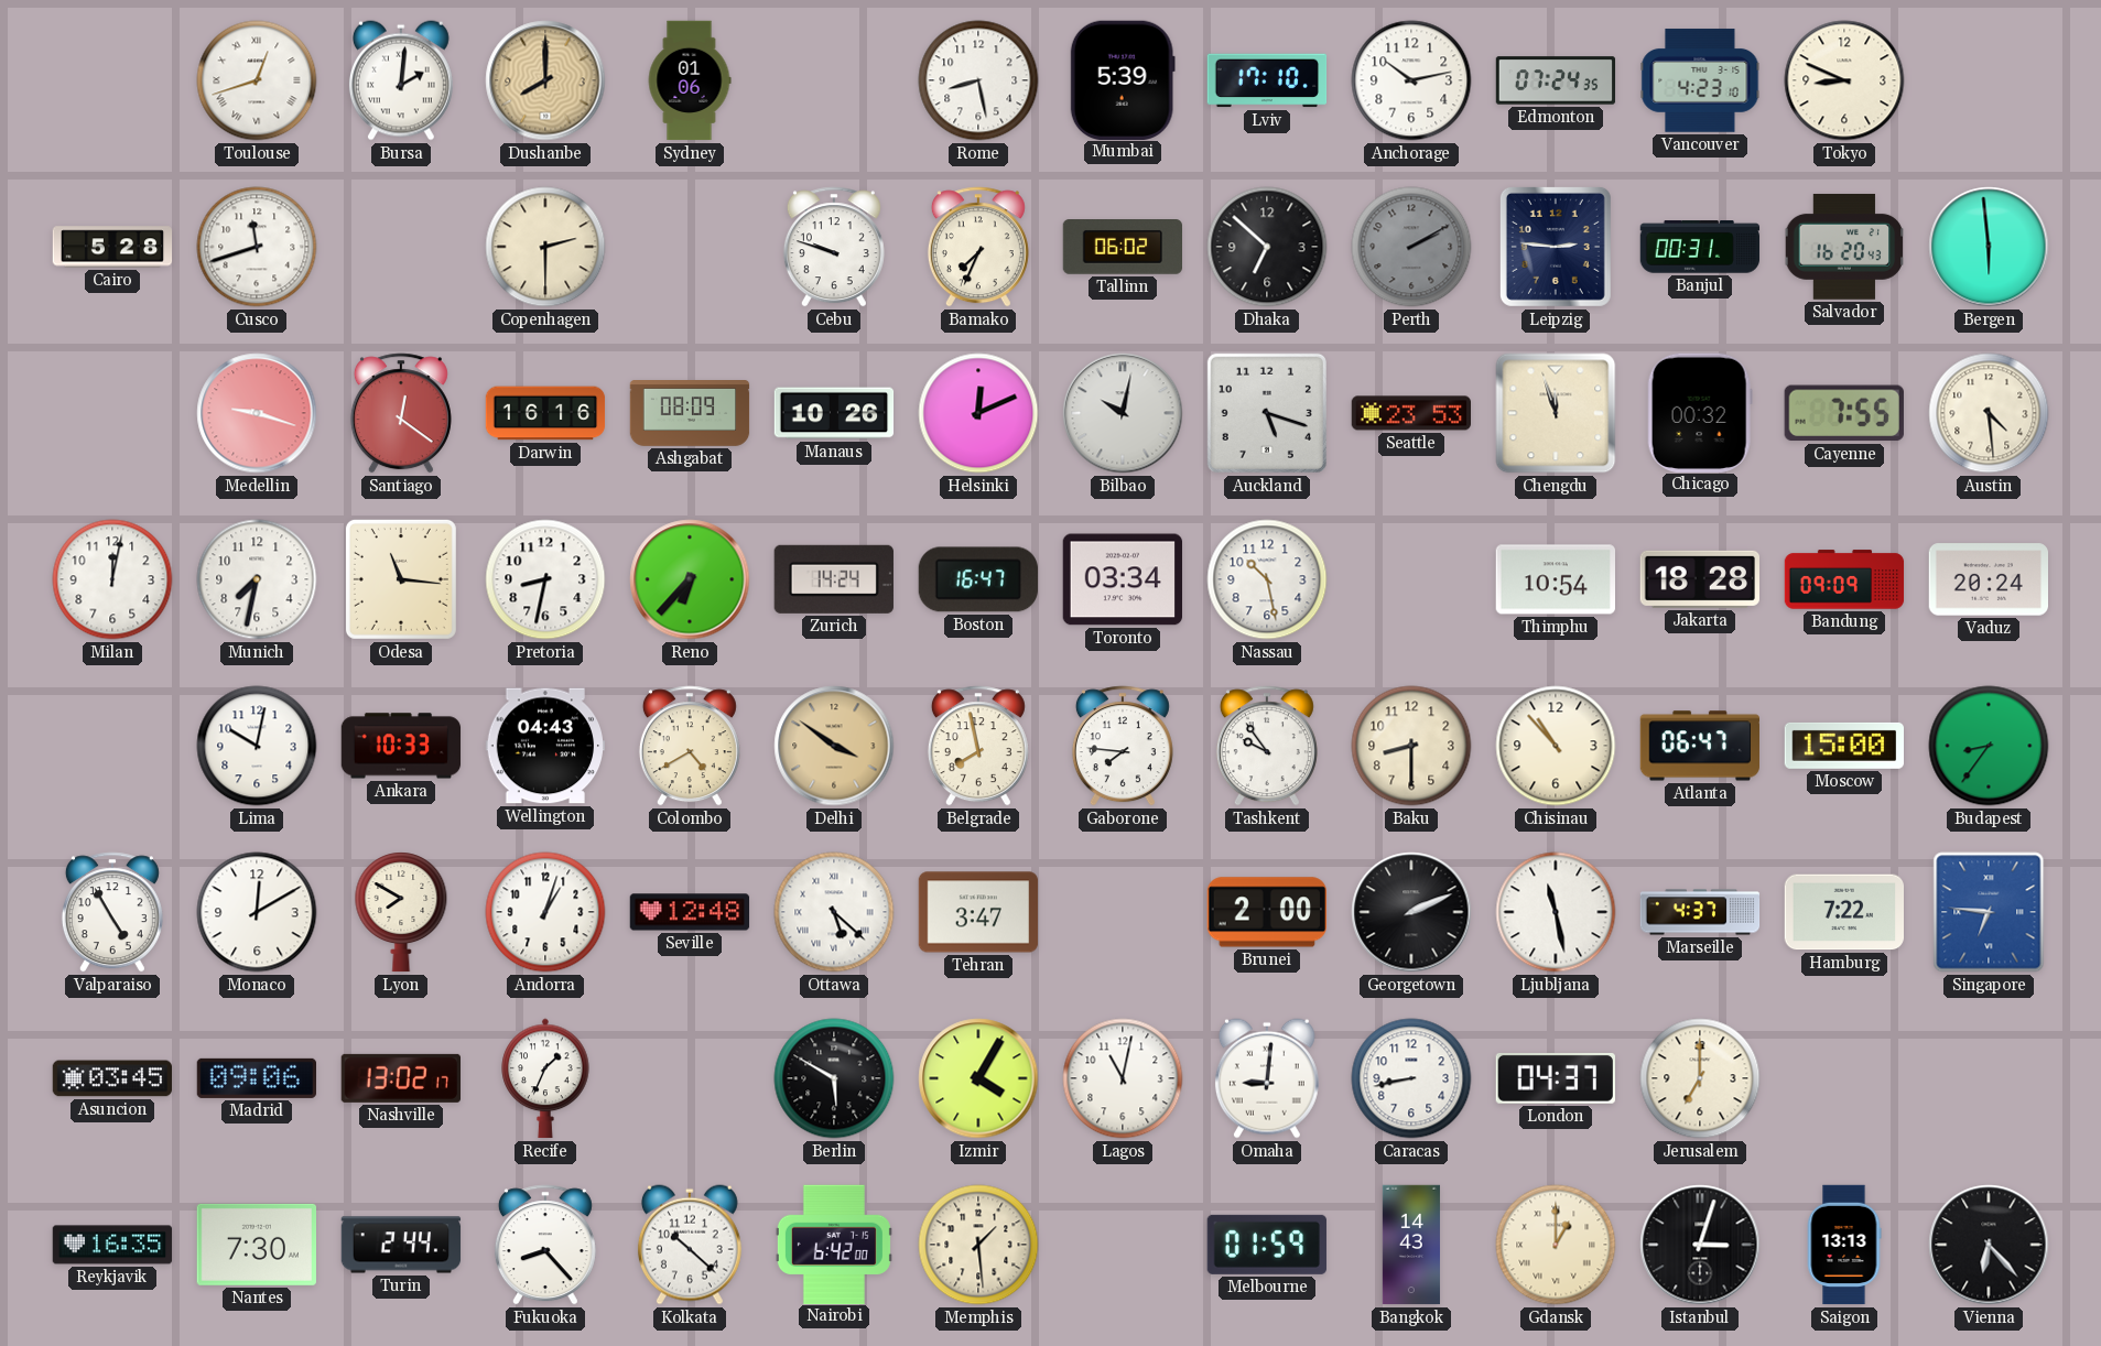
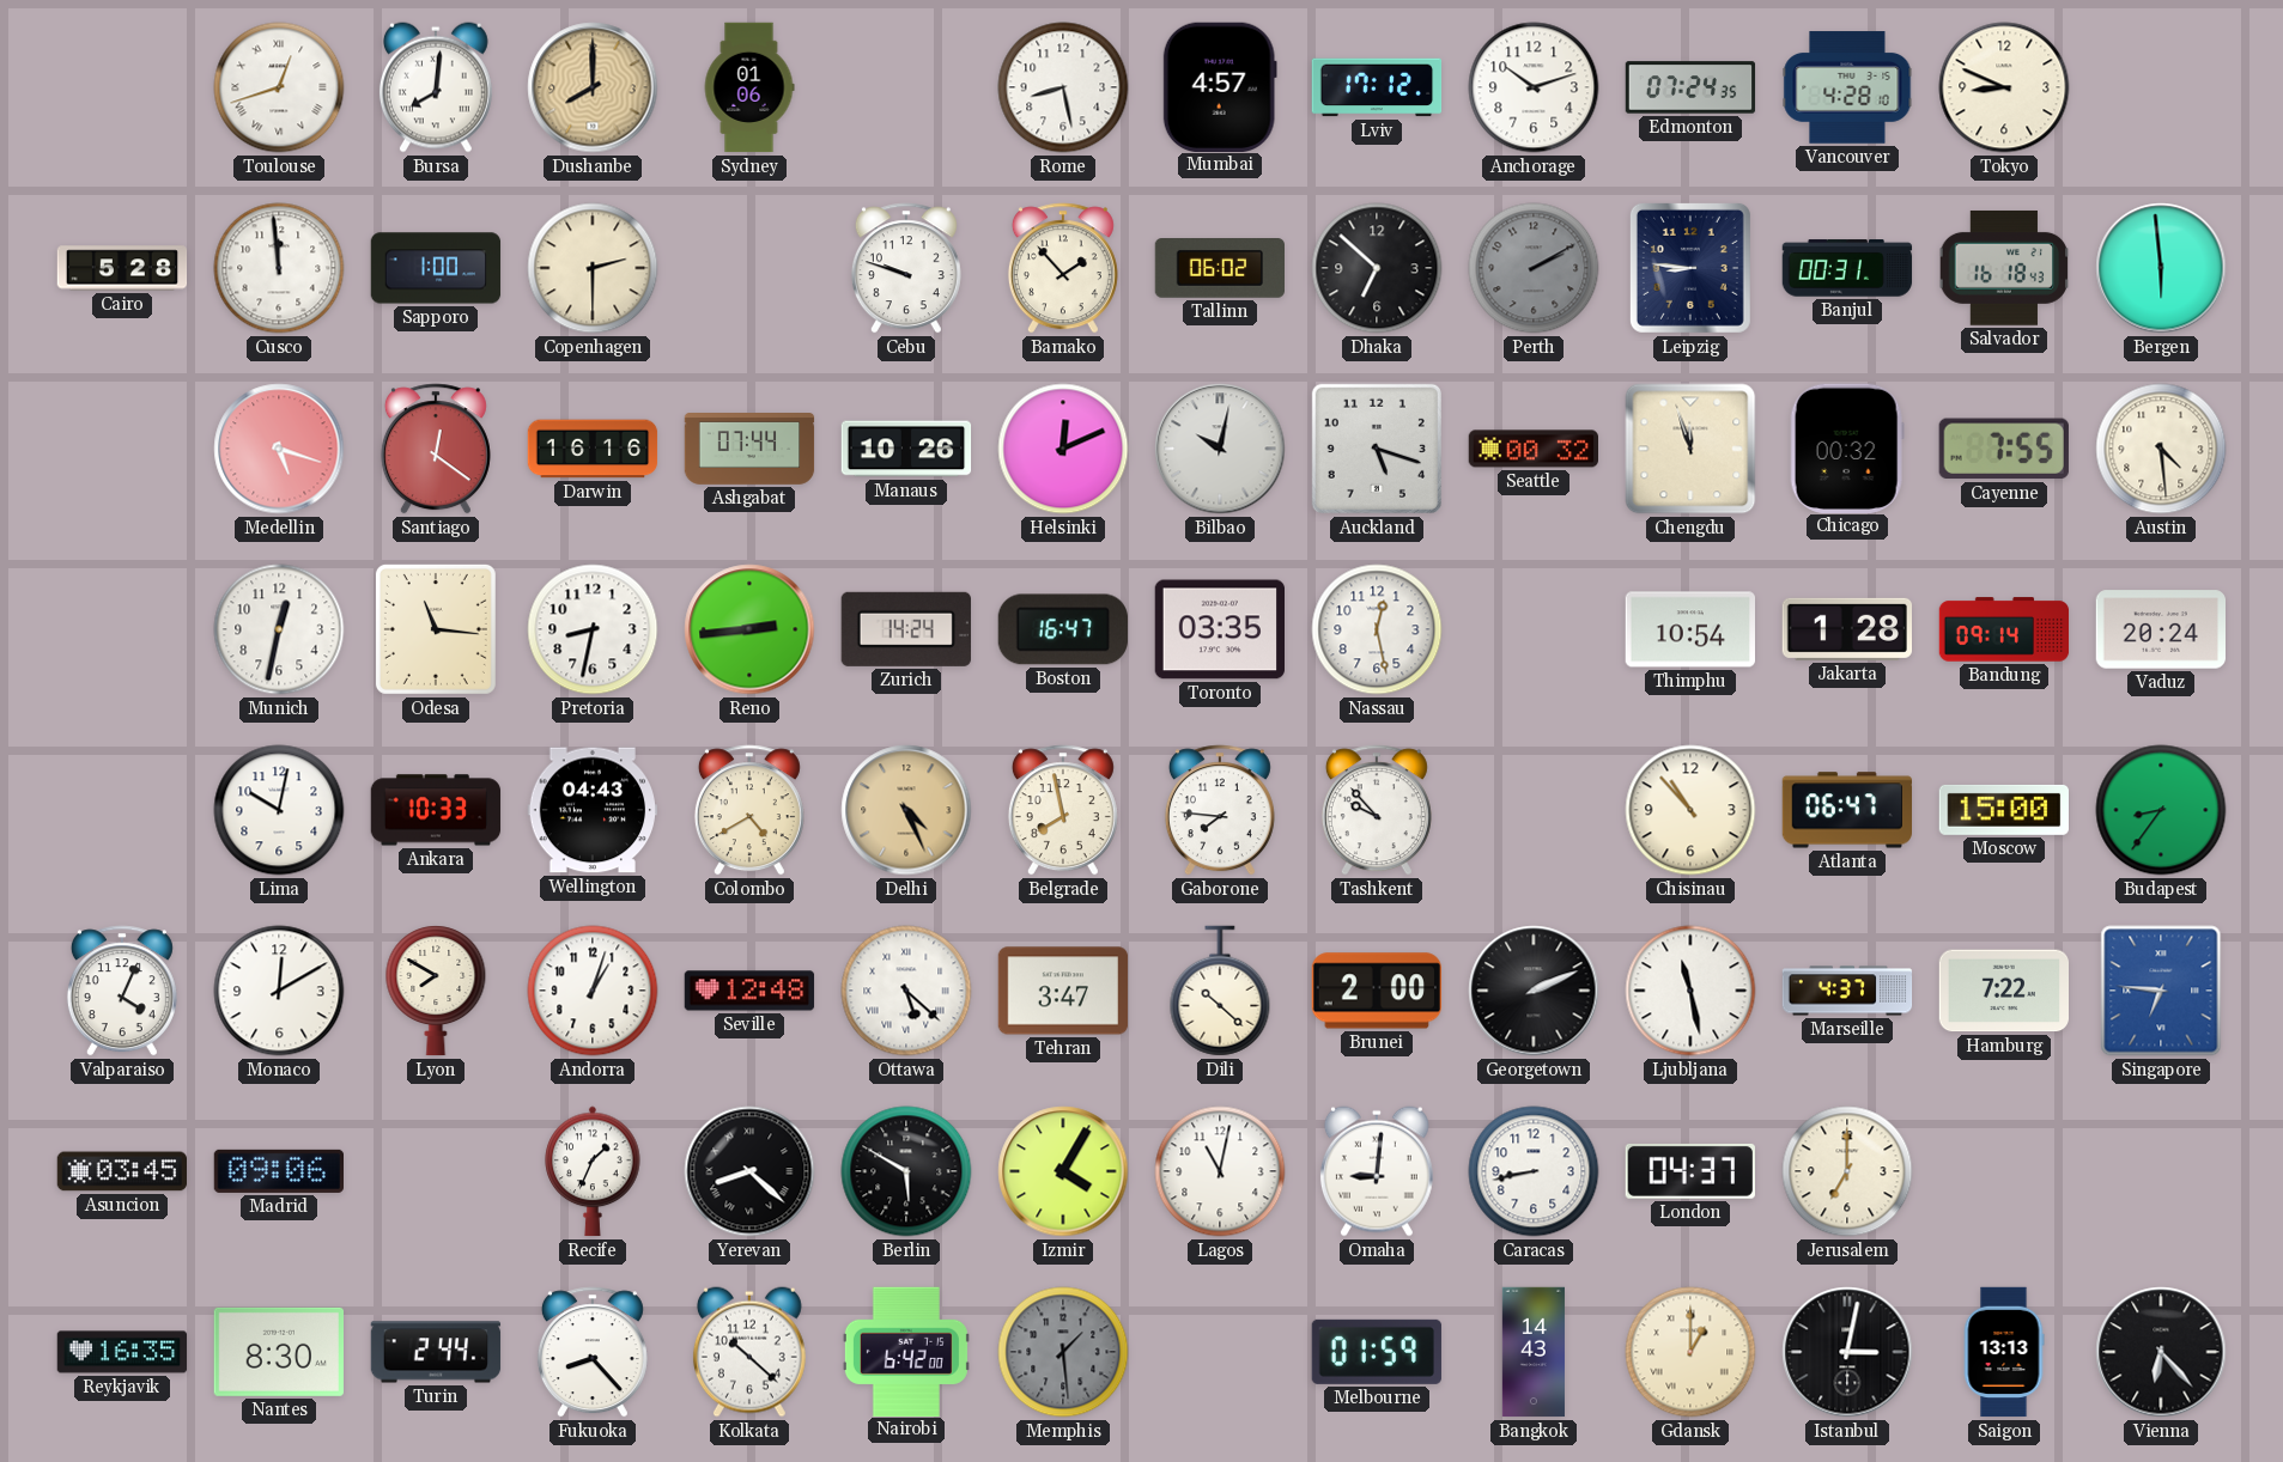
Bursa: 2:01 -> 8:01
Mumbai: 5:39 -> 4:57
Lviv: 17:10 -> 17:12
Anchorage: 10:13 -> 10:12
Vancouver: 4:23 -> 4:28
Cusco: 11:42 -> 11:59
Sapporo: none -> 1:00
Bamako: 7:34 -> 1:53
Leipzig: 2:46 -> 8:46
Salvador: 16:20 -> 16:18
Medellin: 9:18 -> 5:18
Ashgabat: 08:09 -> 07:44
Seattle: 23:53 -> 00:32
Milan: 12:02 -> none
Munich: 7:32 -> 12:32
Reno: 6:37 -> 2:44
Toronto: 03:34 -> 03:35
Nassau: 10:28 -> 12:28
Jakarta: 18:28 -> 1:28
Bandung: 09:09 -> 09:14
Delhi: 3:51 -> 4:26
Tashkent: 9:54 -> 9:53
Baku: 8:30 -> none
Valparaiso: 4:55 -> 4:04
Dili: none -> 10:22
Nashville: 13:02 -> none
Yerevan: none -> 8:22
Nantes: 7:30 -> 8:30
Memphis dial: cream -> grey
Istanbul: 3:03 -> 3:02
